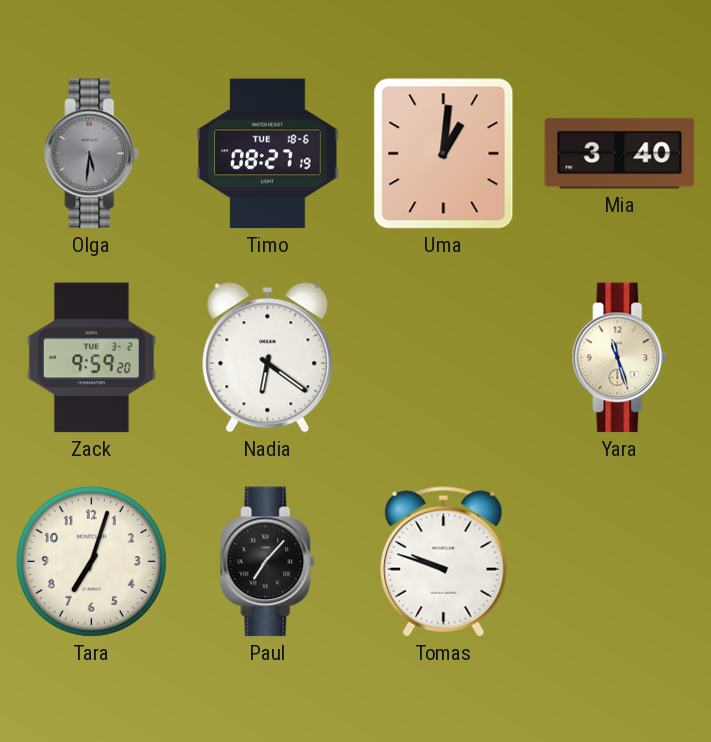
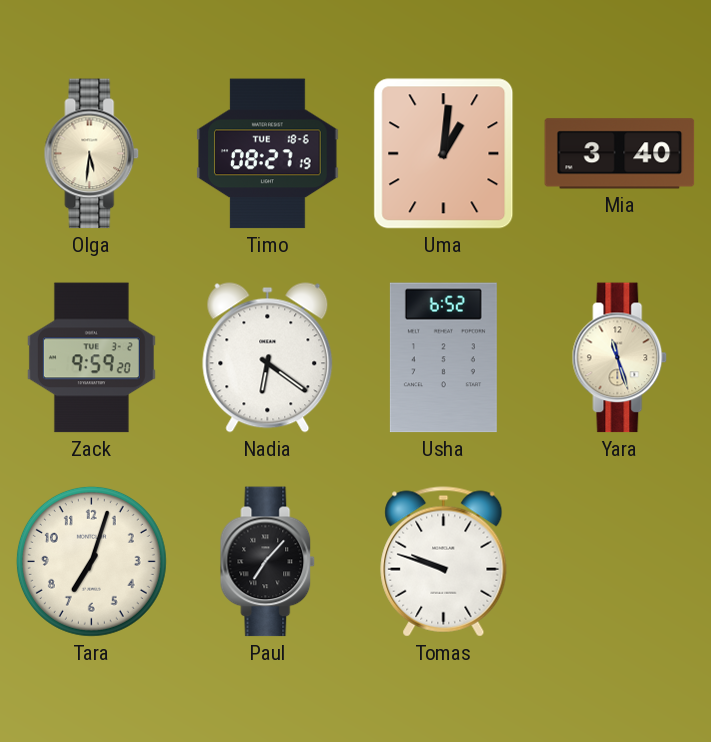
Olga dial: grey -> cream
Usha: none -> 6:52
